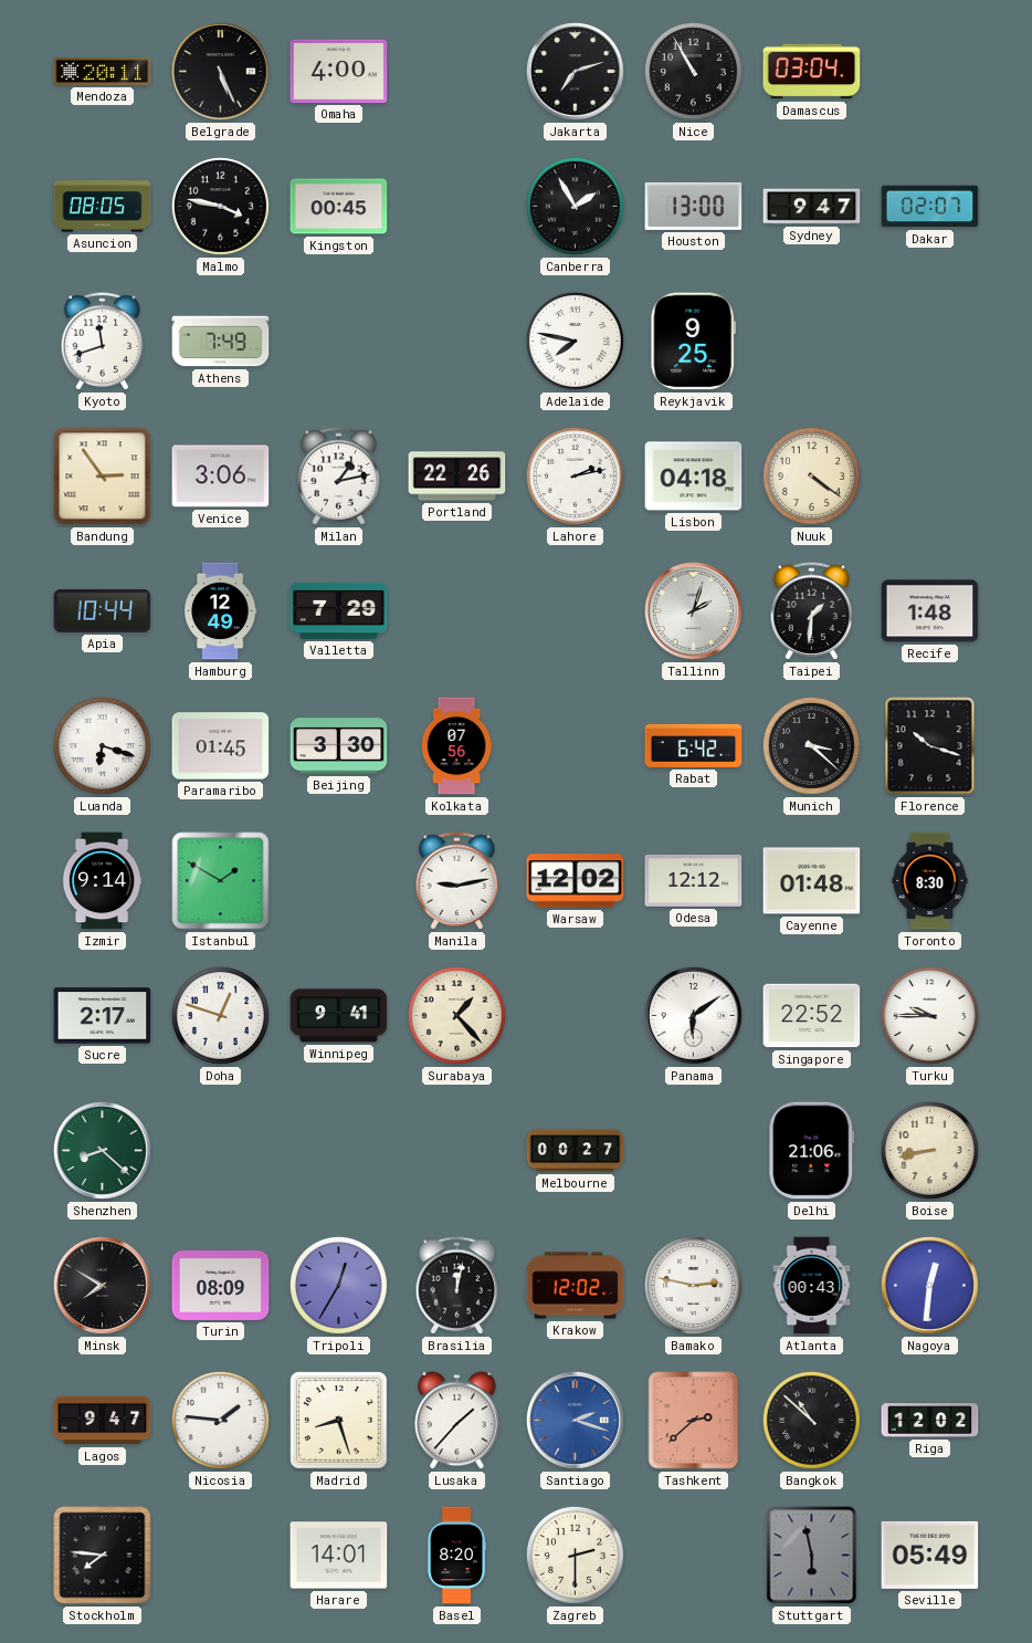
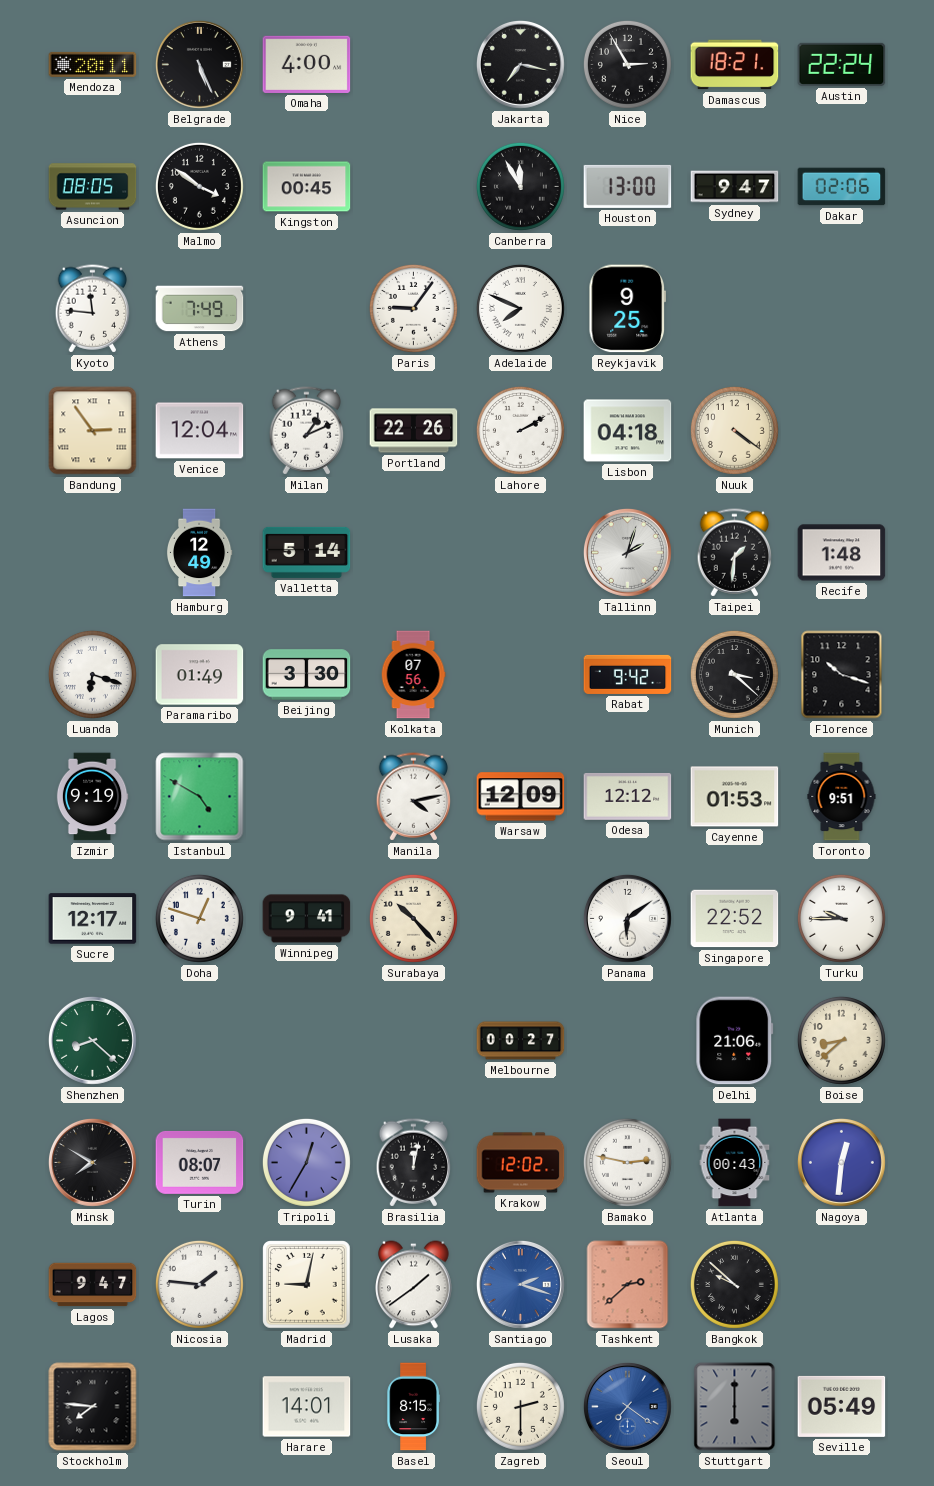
Jakarta: 7:12 -> 7:17
Nice: 10:55 -> 2:55
Damascus: 03:04 -> 18:21
Austin: none -> 22:24
Malmo: 3:47 -> 3:51
Canberra: 1:55 -> 11:55
Dakar: 02:07 -> 02:06
Kyoto: 11:42 -> 11:46
Paris: none -> 9:06
Adelaide: 7:47 -> 7:49
Venice: 3:06 -> 12:04
Milan: 1:13 -> 1:11
Lahore: 2:13 -> 2:10
Apia: 10:44 -> none
Valletta: 7:29 -> 5:14
Paramaribo: 01:45 -> 01:49
Rabat: 6:42 -> 9:42
Izmir: 9:14 -> 9:19
Istanbul: 1:50 -> 4:50
Manila: 9:13 -> 4:13
Warsaw: 12:02 -> 12:09
Cayenne: 01:48 -> 01:53
Toronto: 8:30 -> 9:51
Sucre: 2:17 -> 12:17
Surabaya: 1:23 -> 10:23
Boise: 8:43 -> 8:38
Turin: 08:09 -> 08:07
Madrid: 8:27 -> 9:02
Lusaka: 1:37 -> 1:39
Bangkok: 10:52 -> 9:52
Riga: 12:02 -> none
Basel: 8:20 -> 8:15
Seoul: none -> 7:21
Stuttgart: 5:58 -> 6:00
